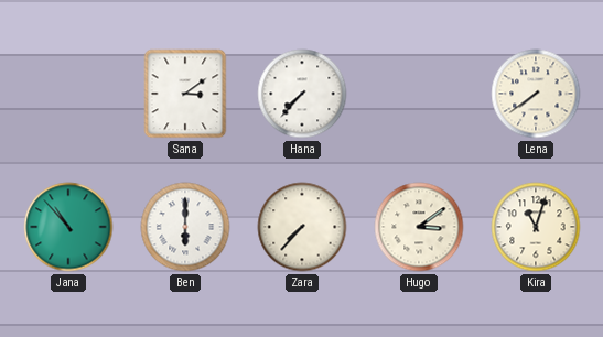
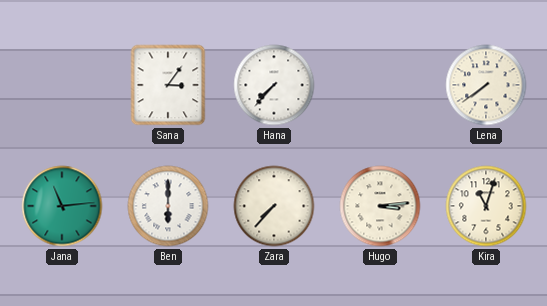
Sana: 3:09 -> 3:06
Jana: 10:53 -> 11:14
Hugo: 3:09 -> 3:14
